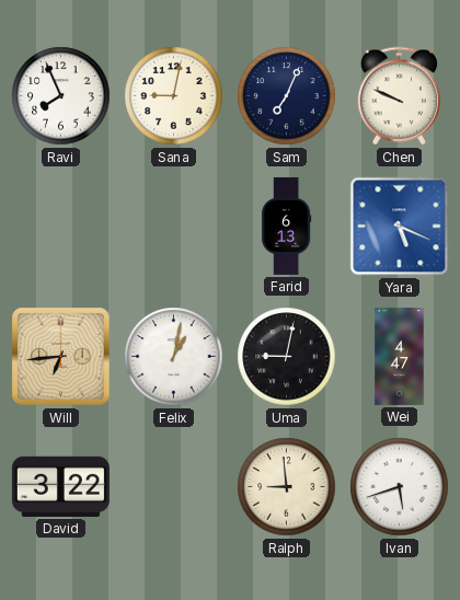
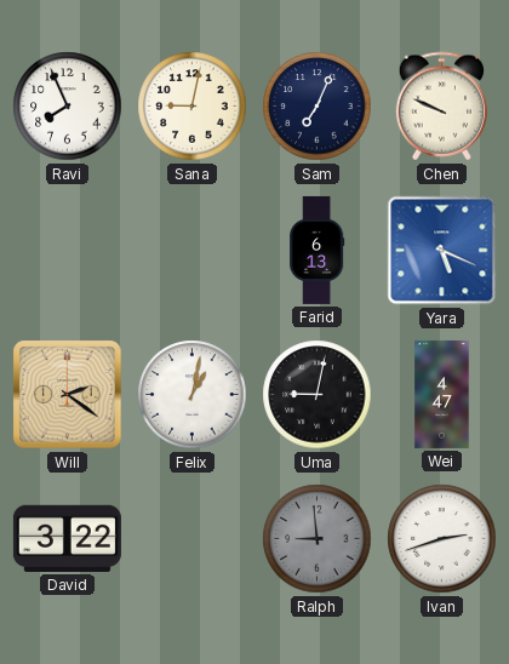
Will: 6:44 -> 2:21
Ralph dial: cream -> grey
Ivan: 5:42 -> 2:42
